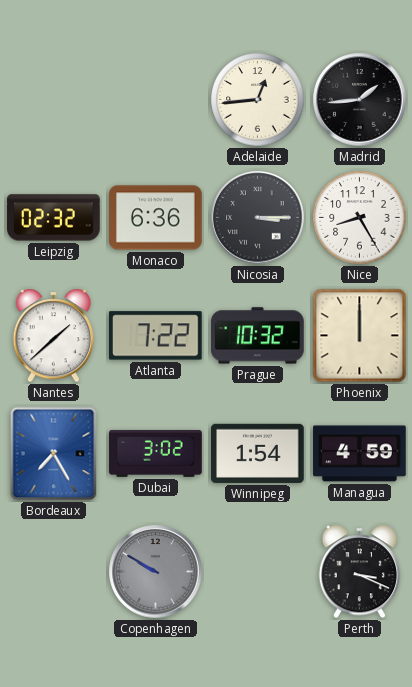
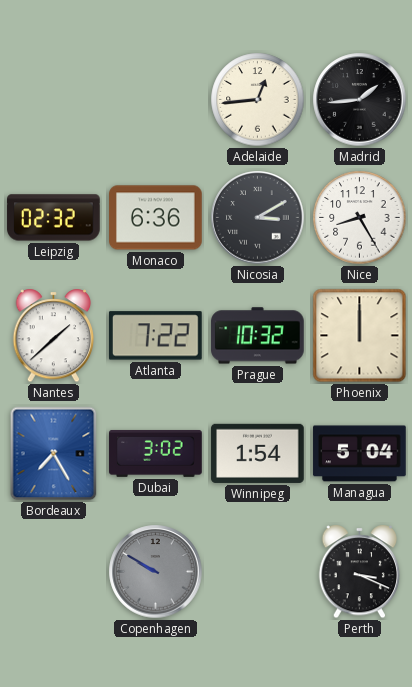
Nicosia: 3:15 -> 3:10
Managua: 4:59 -> 5:04
